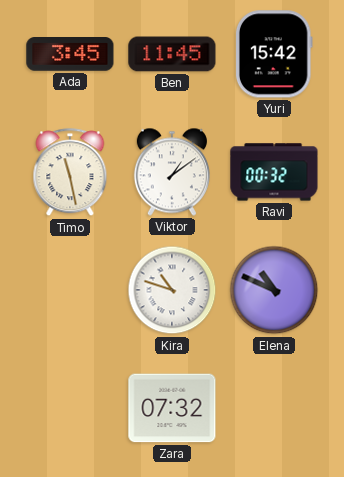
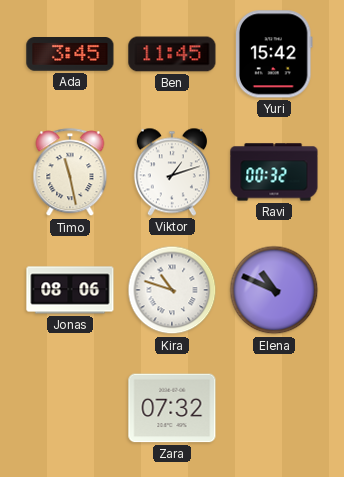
Viktor: 1:09 -> 1:12
Jonas: none -> 08:06
